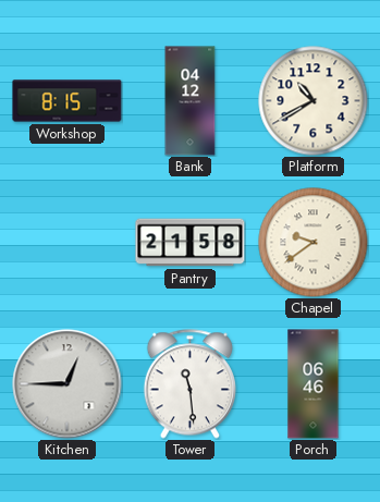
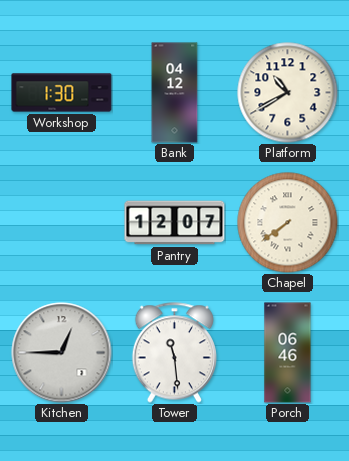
Workshop: 8:15 -> 1:30
Pantry: 21:58 -> 12:07
Chapel: 9:39 -> 7:39
